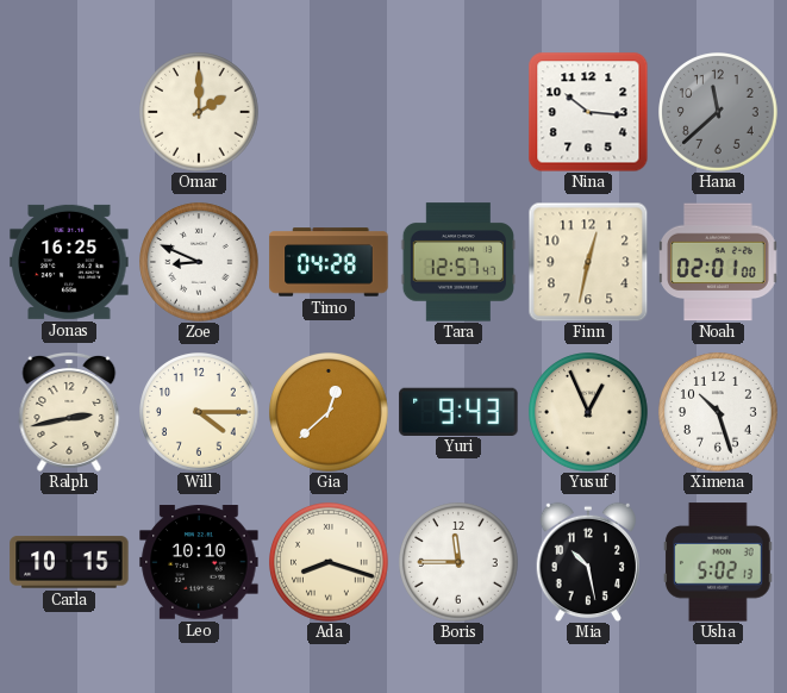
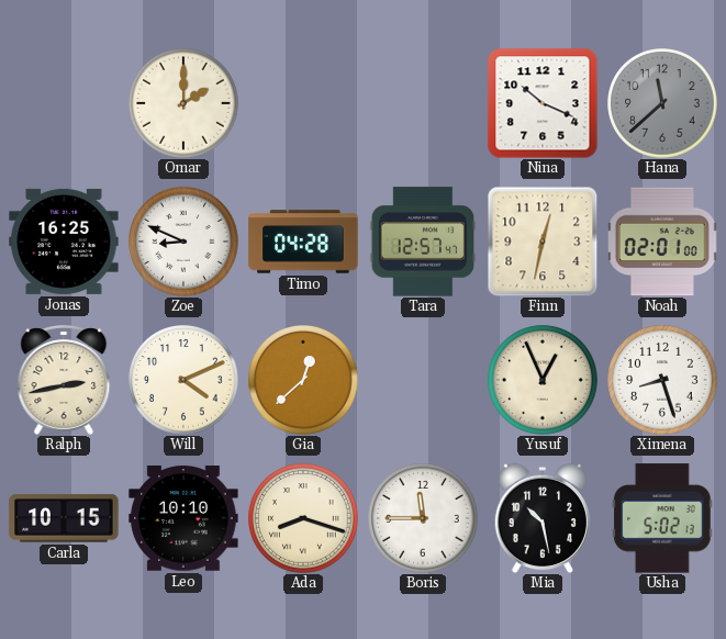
Nina: 10:16 -> 10:19
Will: 4:15 -> 4:11
Yuri: 9:43 -> none
Ximena: 10:27 -> 8:27
